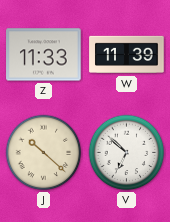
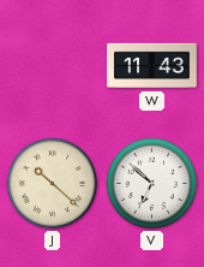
Z: 11:33 -> none
W: 11:39 -> 11:43
